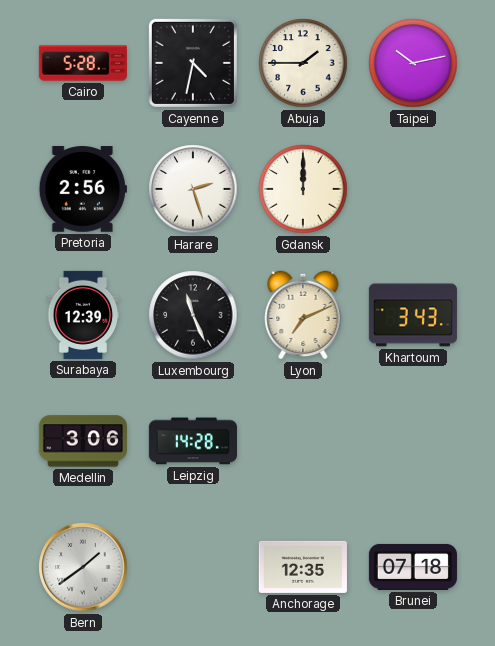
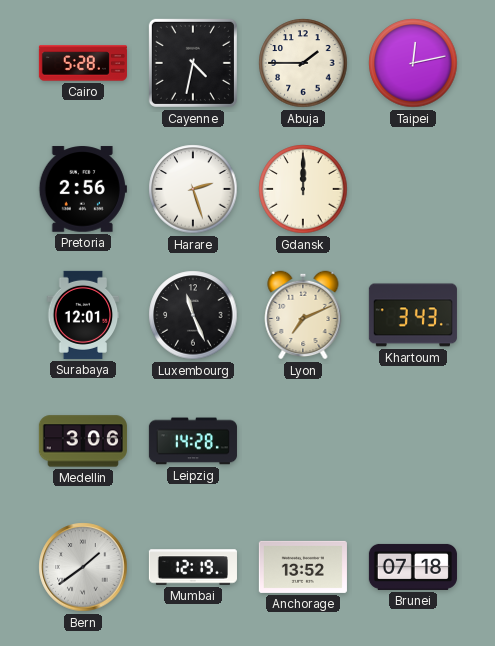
Taipei: 10:13 -> 12:13
Surabaya: 12:39 -> 12:01
Mumbai: none -> 12:19
Anchorage: 12:35 -> 13:52
